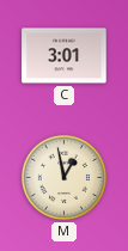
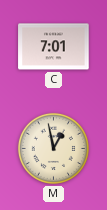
C: 3:01 -> 7:01
